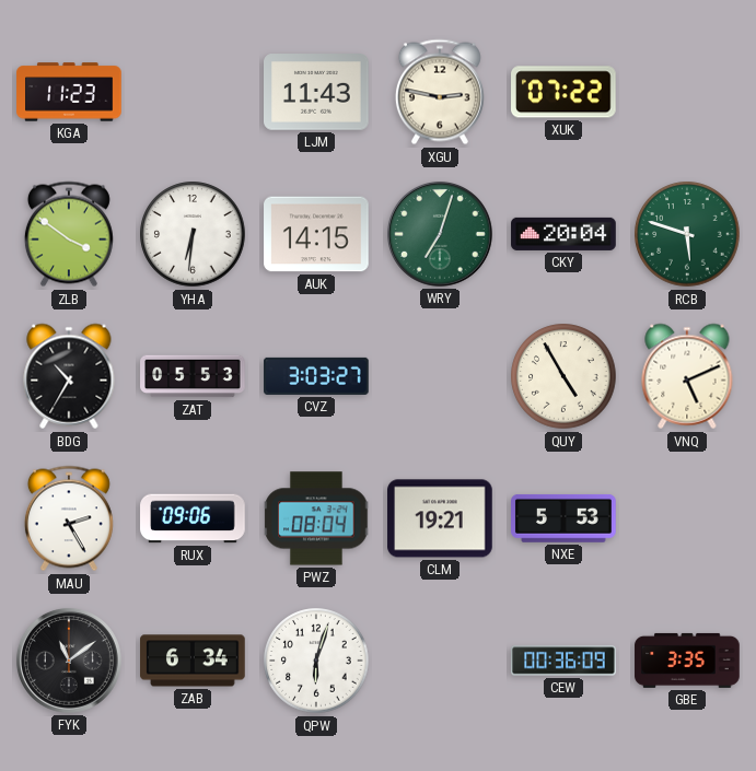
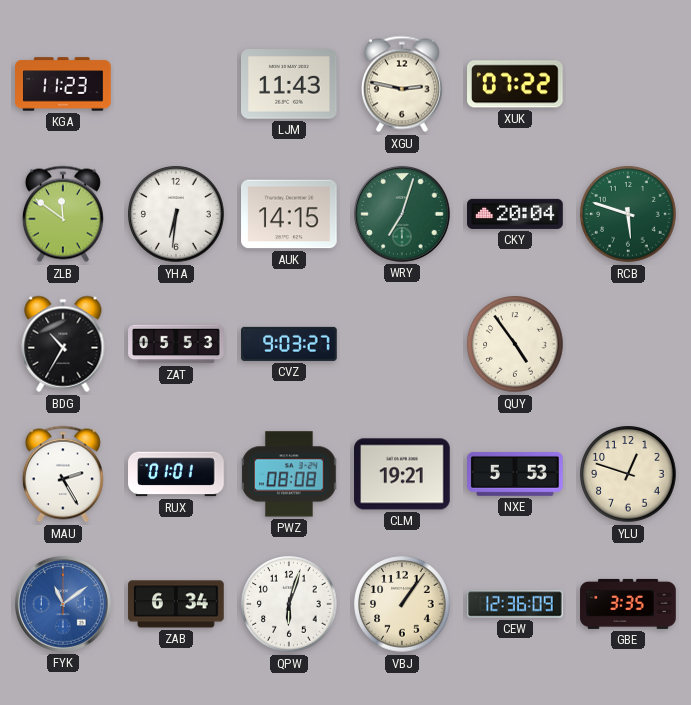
ZLB: 3:51 -> 11:51
CVZ: 3:03 -> 9:03
QUY: 4:55 -> 4:54
VNQ: 5:11 -> none
RUX: 09:06 -> 01:01
PWZ: 08:04 -> 08:08
YLU: none -> 12:48
FYK dial: black -> blue
VBJ: none -> 1:06
CEW: 00:36 -> 12:36
